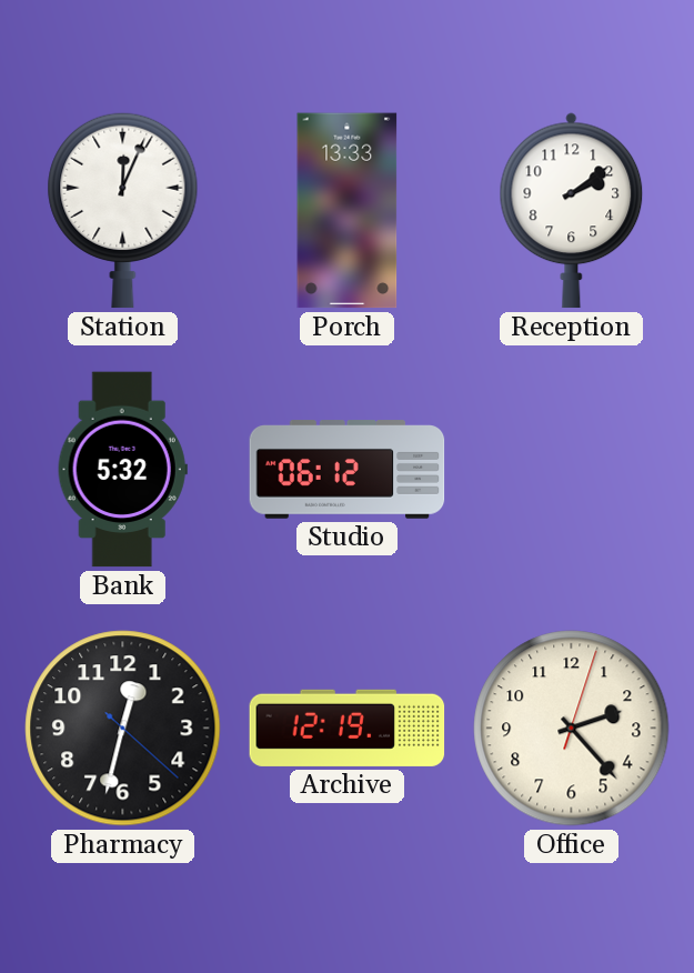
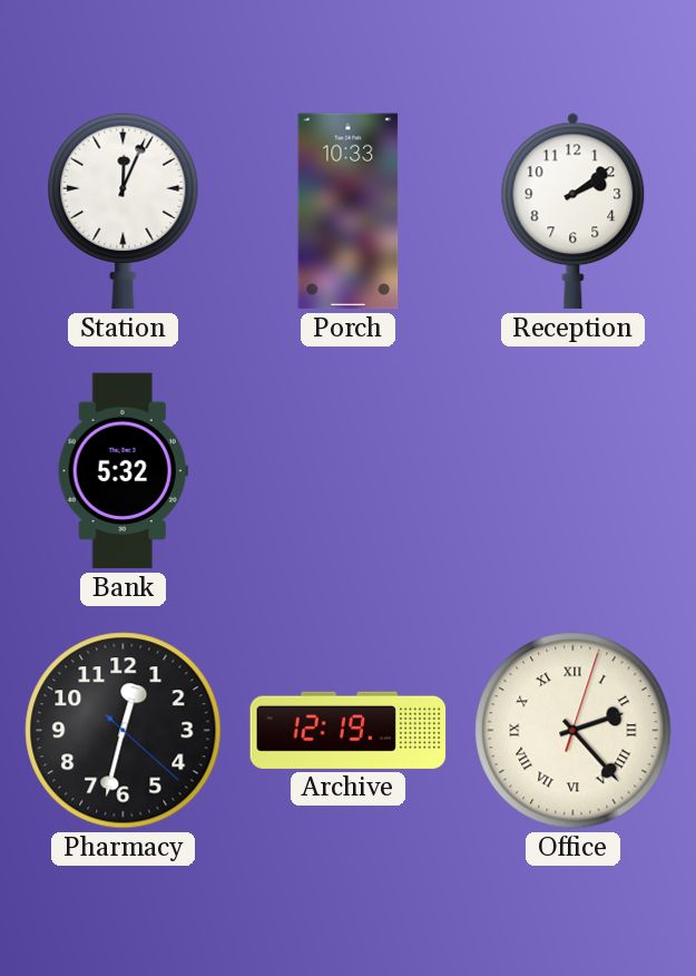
Porch: 13:33 -> 10:33
Studio: 06:12 -> none
Office numerals: Arabic -> Roman
